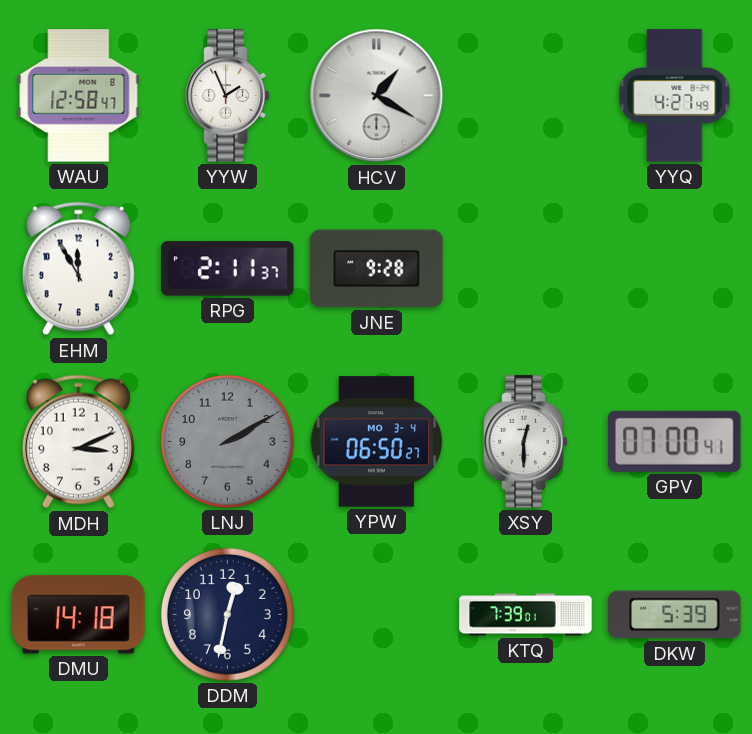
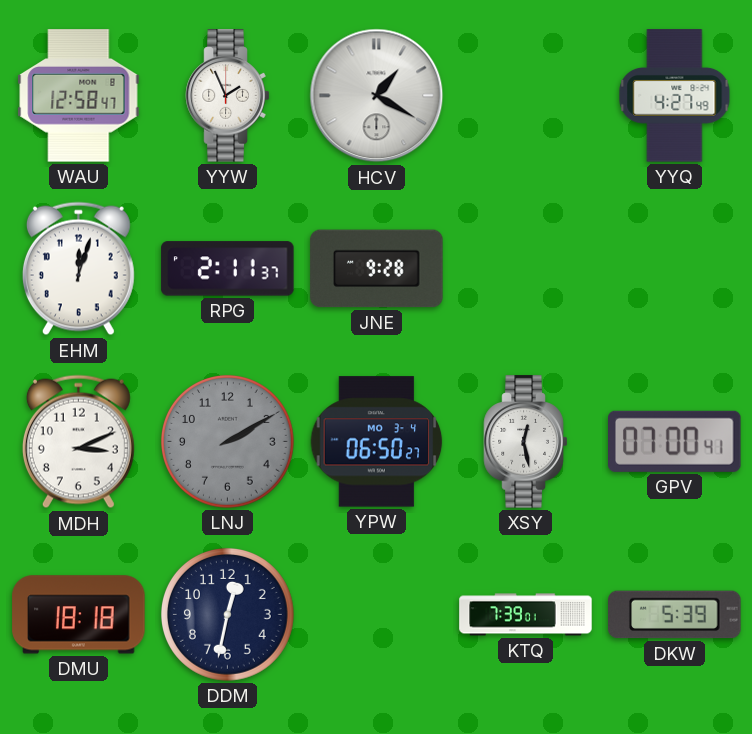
EHM: 11:55 -> 12:03
XSY: 12:30 -> 12:28
DMU: 14:18 -> 18:18
